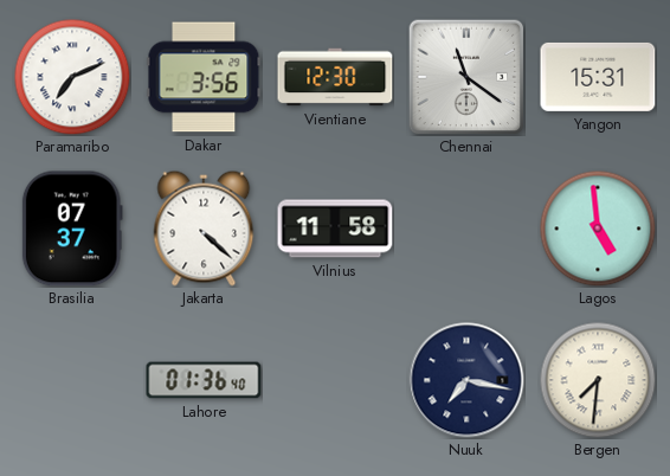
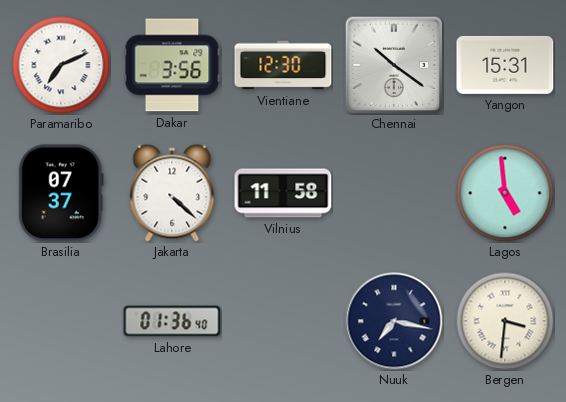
Chennai: 11:21 -> 10:21
Bergen: 7:31 -> 3:31
